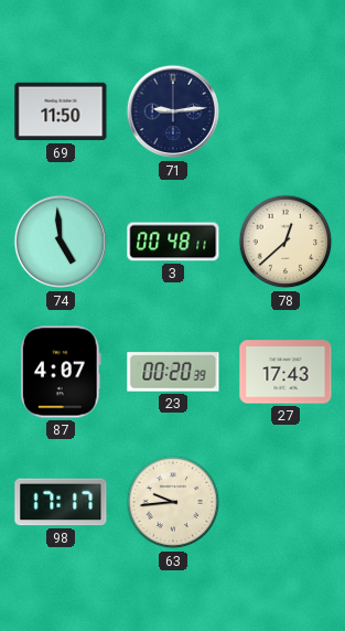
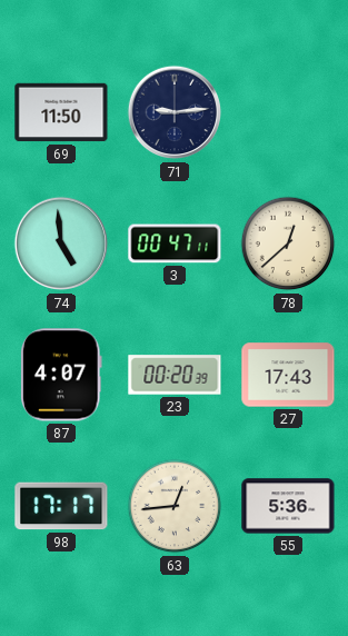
3: 00:48 -> 00:47
63: 9:44 -> 12:44
55: none -> 5:36
